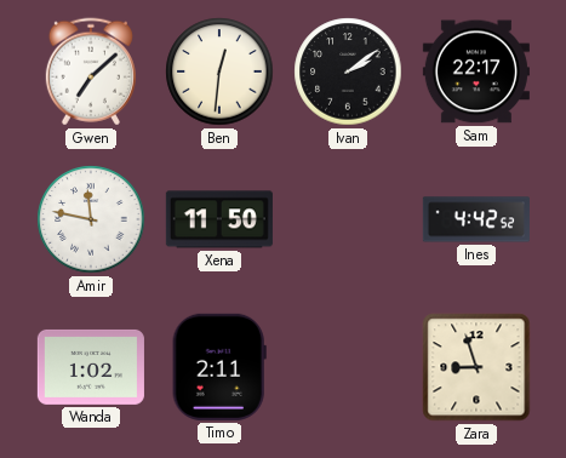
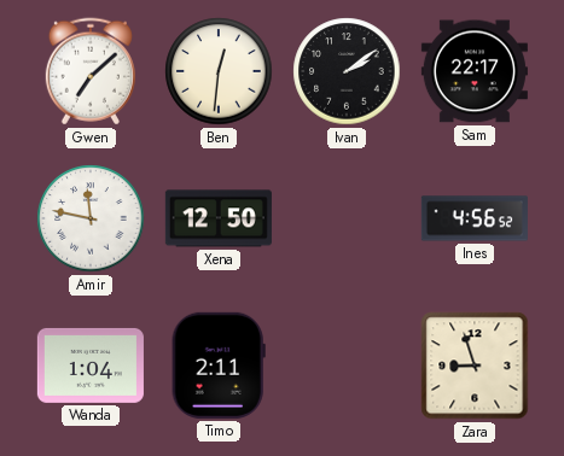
Xena: 11:50 -> 12:50
Ines: 4:42 -> 4:56
Wanda: 1:02 -> 1:04
